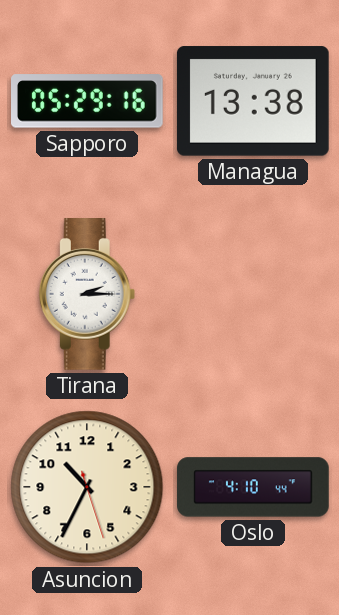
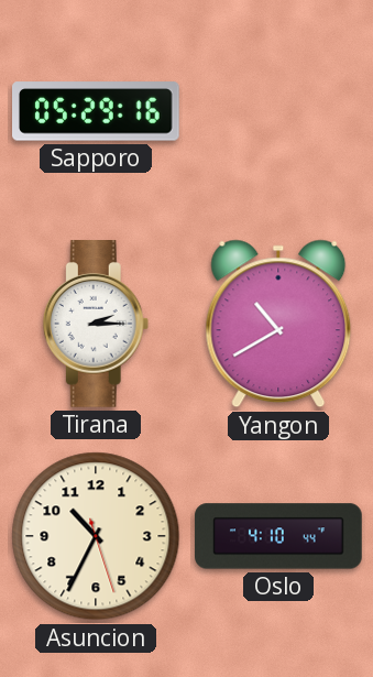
Managua: 13:38 -> none
Yangon: none -> 10:40
